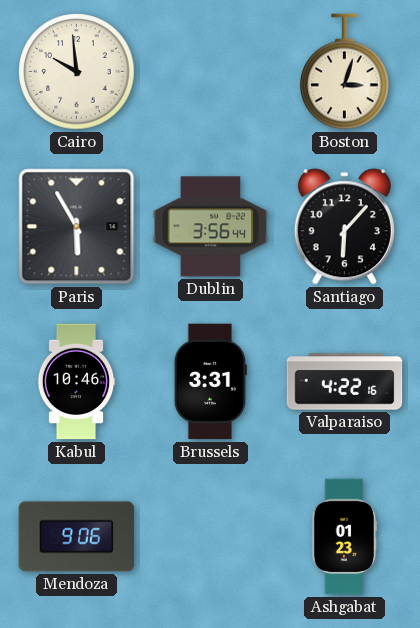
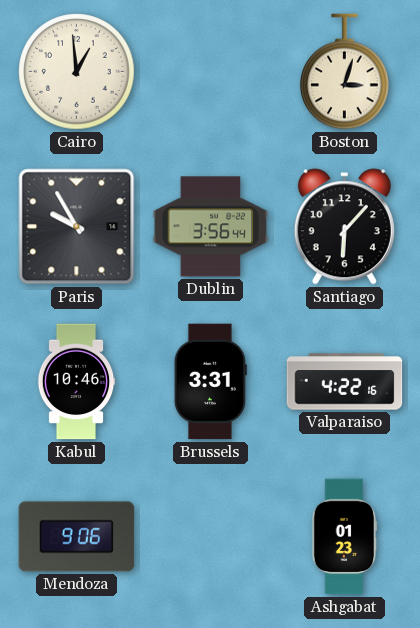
Cairo: 9:59 -> 12:59
Paris: 5:55 -> 9:55
